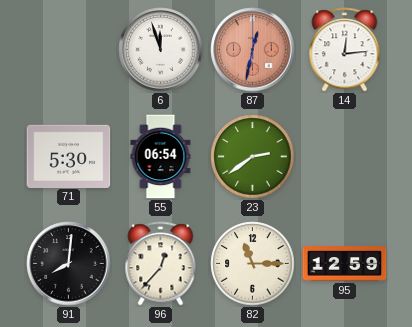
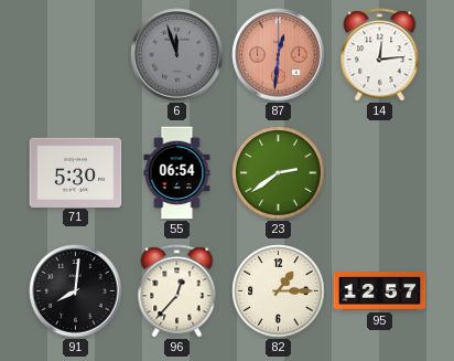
6 dial: white -> grey
87: 12:32 -> 12:31
82: 11:15 -> 1:15
95: 12:59 -> 12:57
